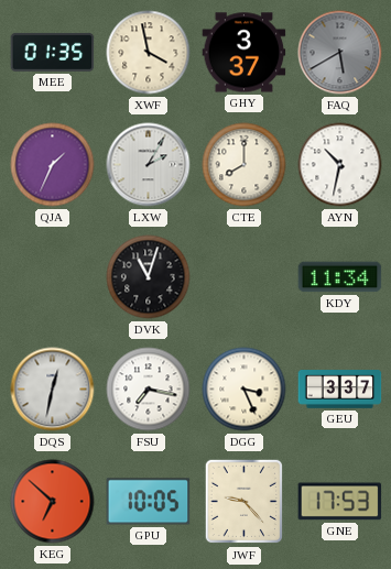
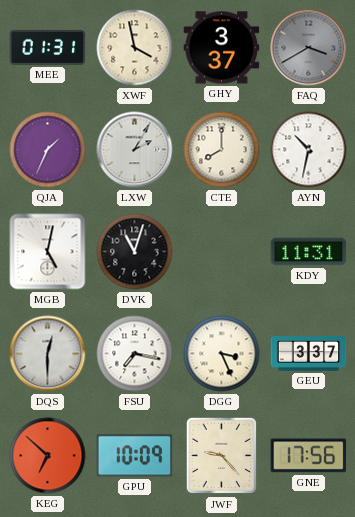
MEE: 01:35 -> 01:31
FAQ: 5:40 -> 3:40
MGB: none -> 5:02
KDY: 11:34 -> 11:31
DQS: 12:32 -> 12:30
GPU: 10:05 -> 10:09
GNE: 17:53 -> 17:56
